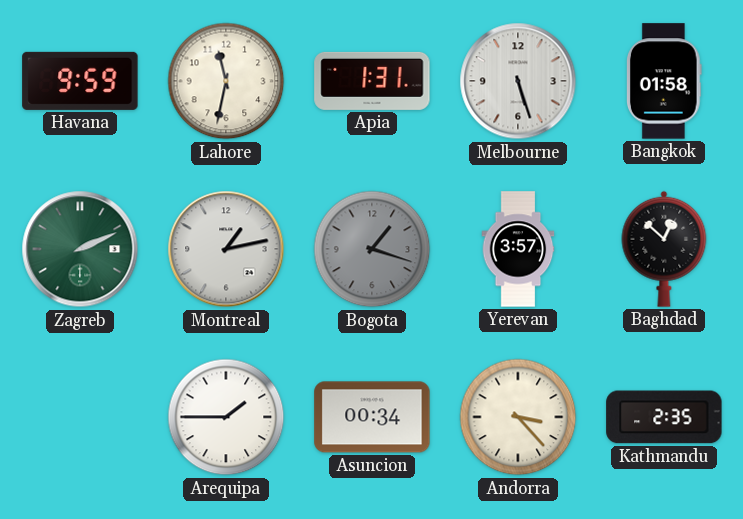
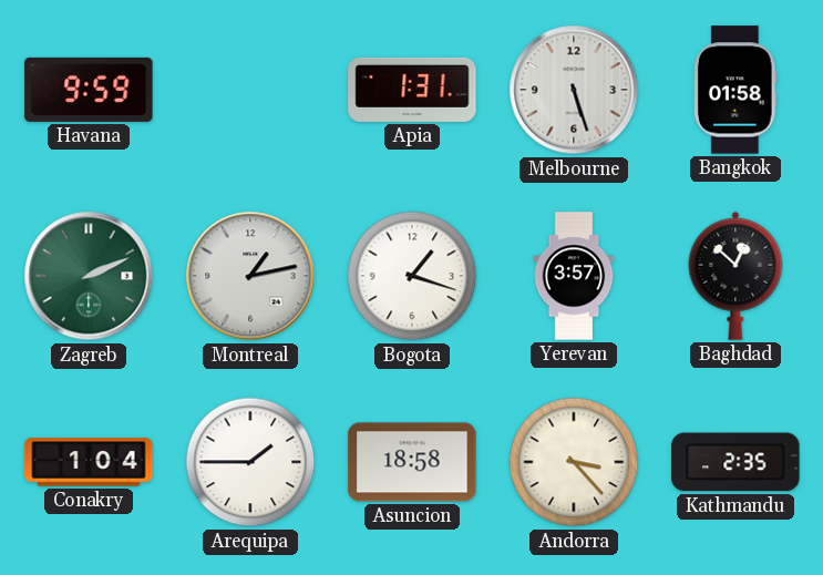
Lahore: 11:32 -> none
Bogota dial: grey -> white
Conakry: none -> 1:04
Asuncion: 00:34 -> 18:58
